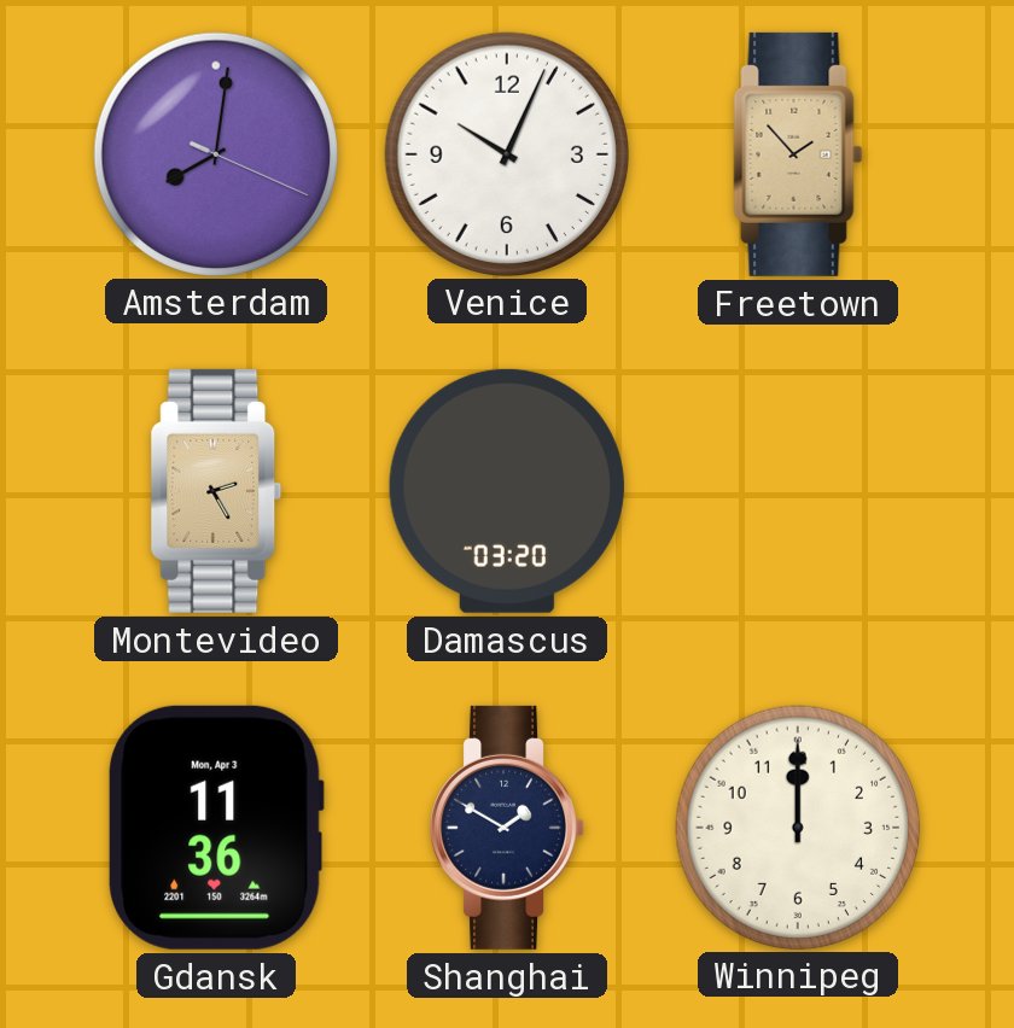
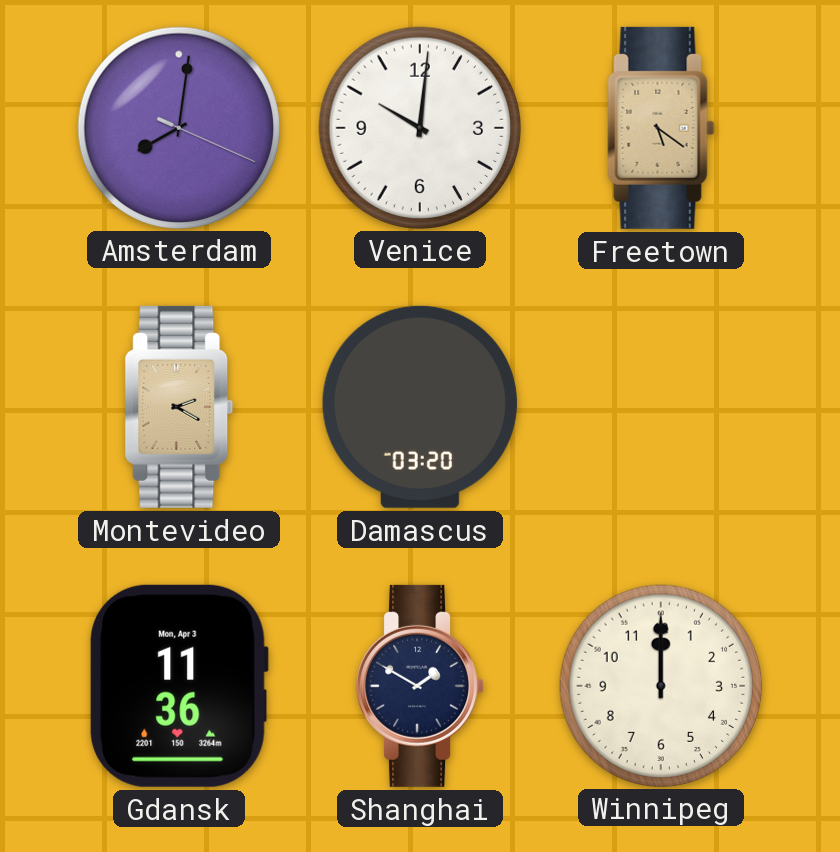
Venice: 10:04 -> 10:01
Freetown: 1:53 -> 5:21
Montevideo: 2:25 -> 2:20
